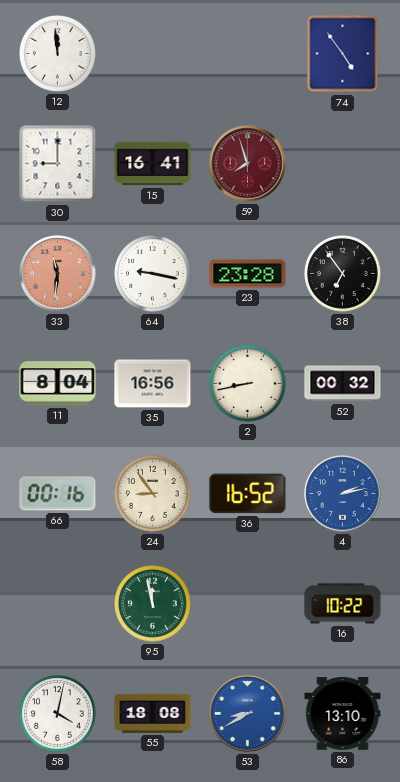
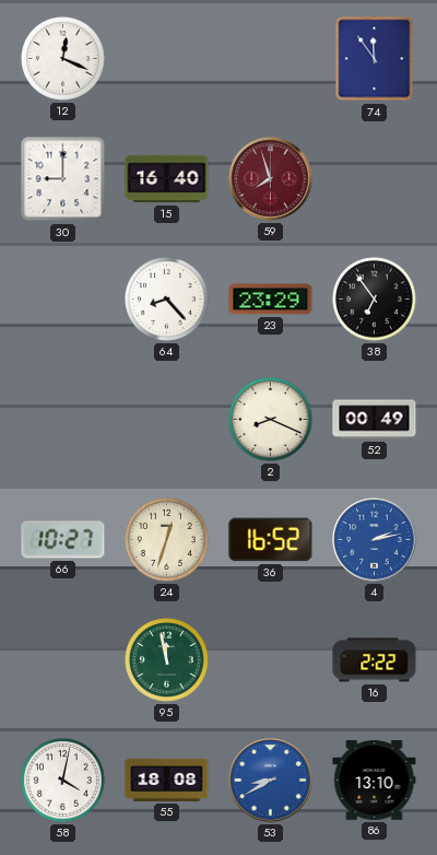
12: 11:59 -> 12:19
74: 4:54 -> 11:54
15: 16:41 -> 16:40
33: 11:31 -> none
64: 9:17 -> 8:23
23: 23:28 -> 23:29
11: 8:04 -> none
35: 16:56 -> none
2: 8:43 -> 8:19
52: 00:32 -> 00:49
66: 00:16 -> 10:27
24: 8:54 -> 12:33
16: 10:22 -> 2:22
